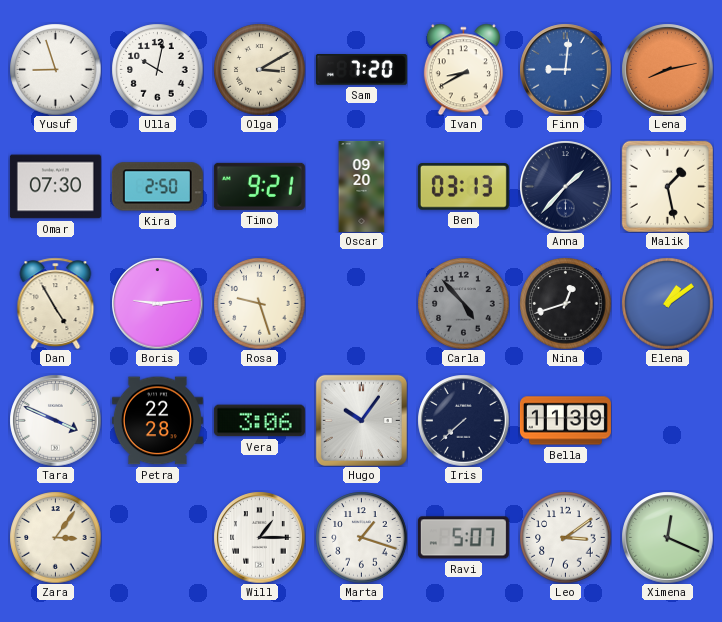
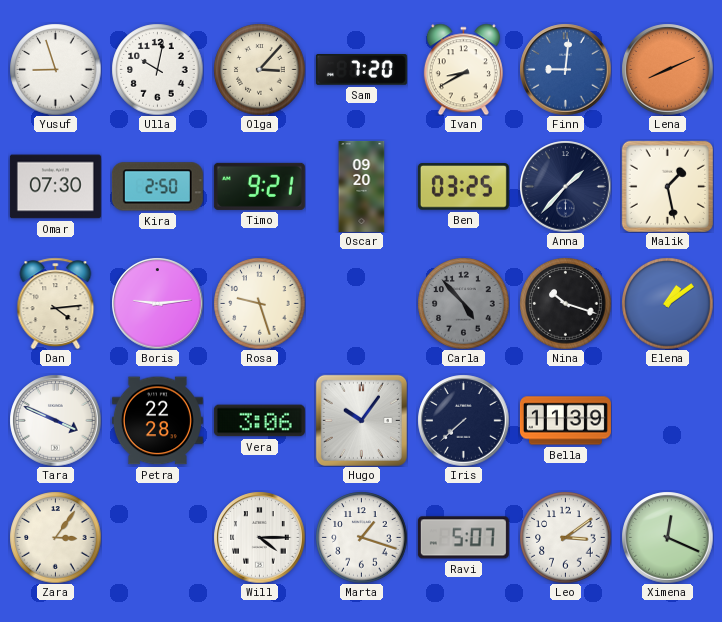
Olga: 3:10 -> 3:07
Lena: 8:13 -> 8:11
Ben: 03:13 -> 03:25
Dan: 4:55 -> 4:14
Nina: 12:42 -> 10:18
Will: 1:15 -> 4:15
